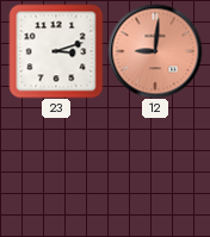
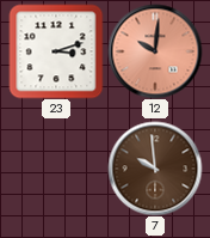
12: 9:01 -> 10:01
7: none -> 9:59
